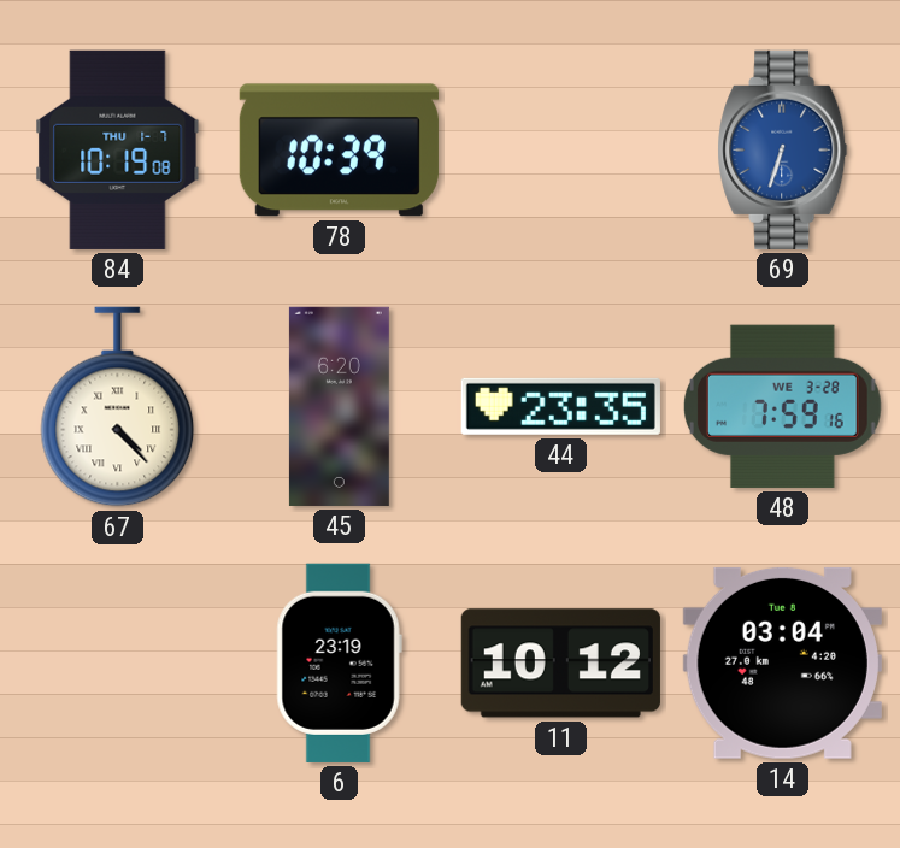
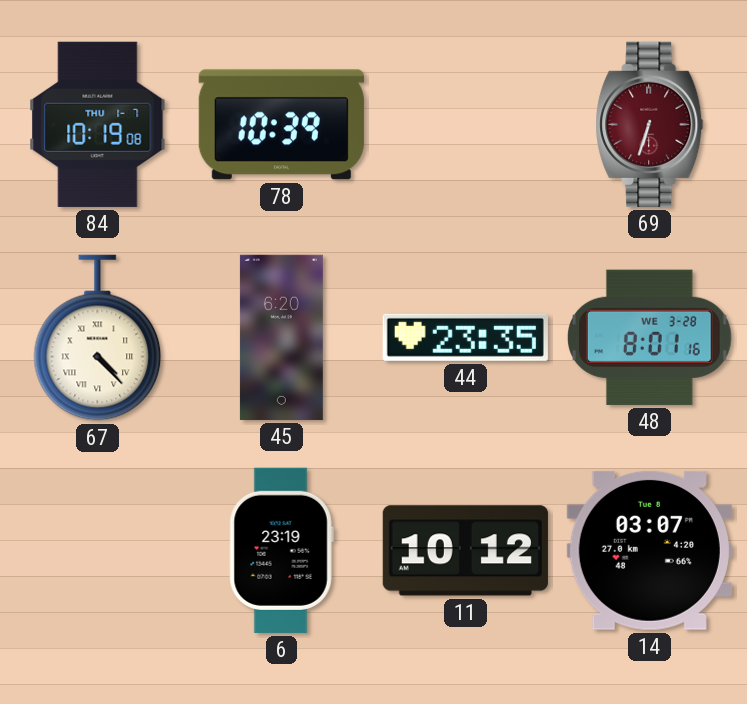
69 dial: blue -> burgundy
48: 7:59 -> 8:01
14: 03:04 -> 03:07
